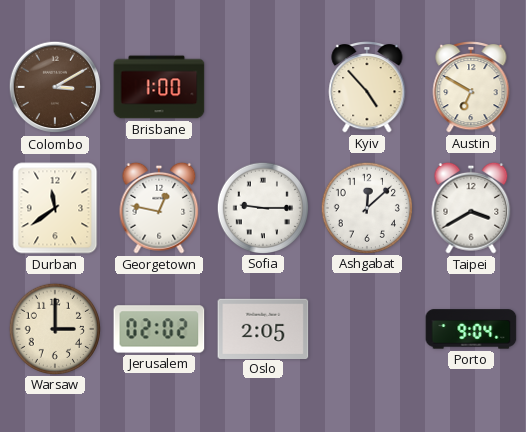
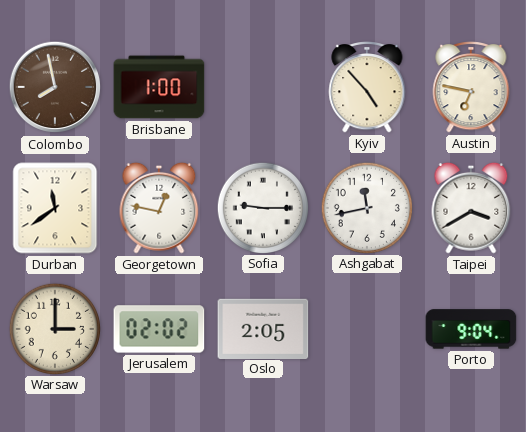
Colombo: 3:10 -> 7:58
Austin: 6:50 -> 6:47
Ashgabat: 12:08 -> 11:43
